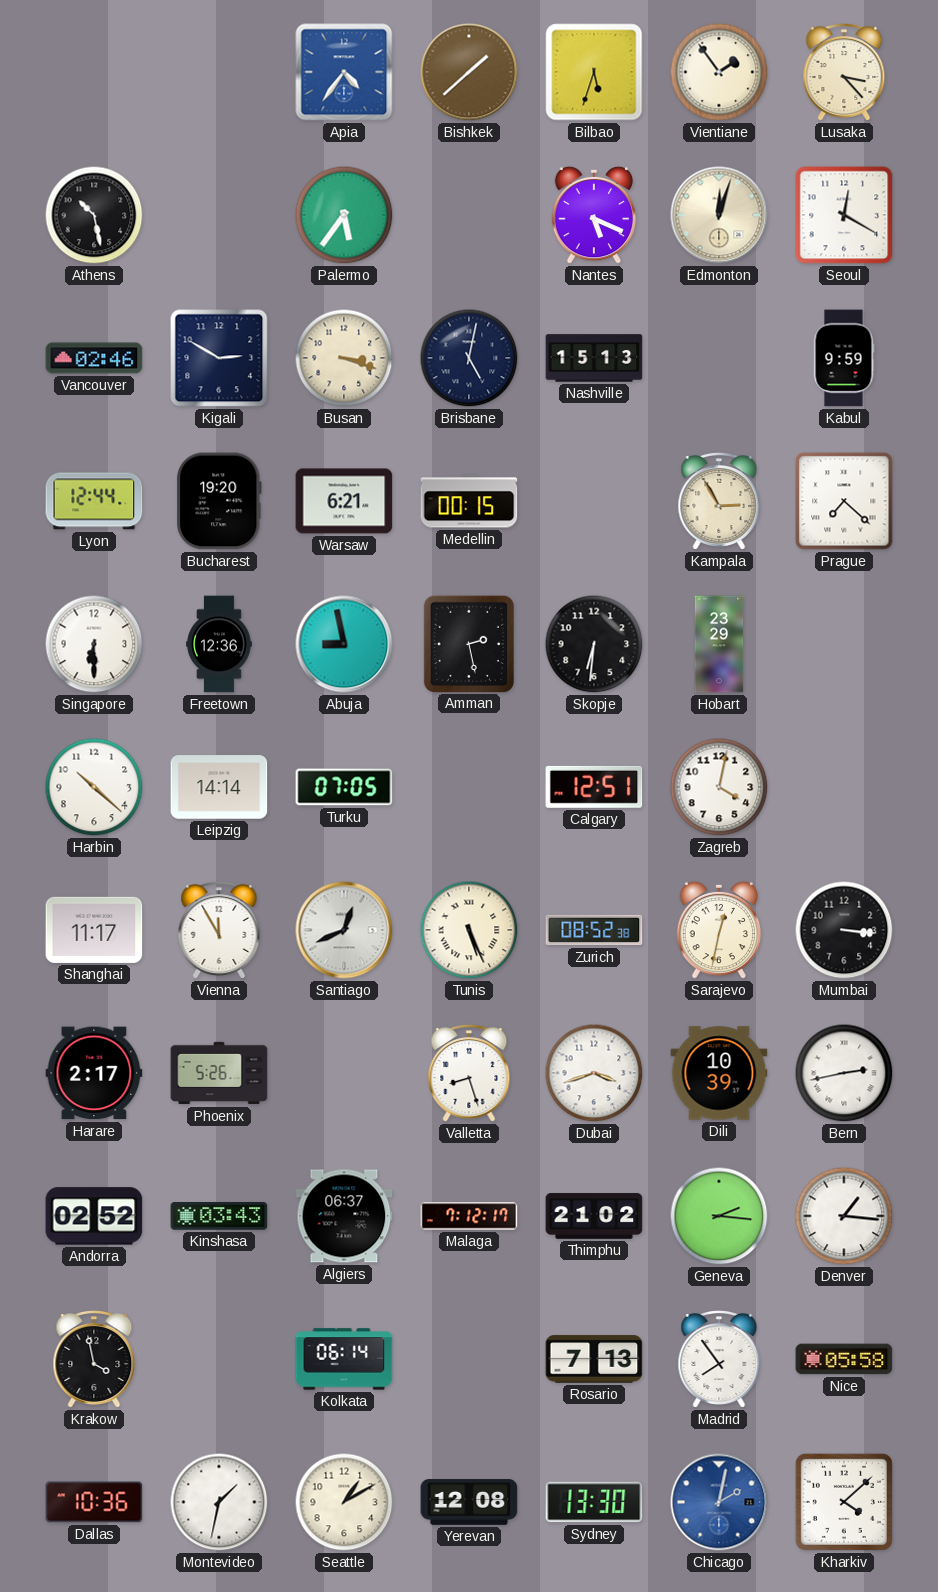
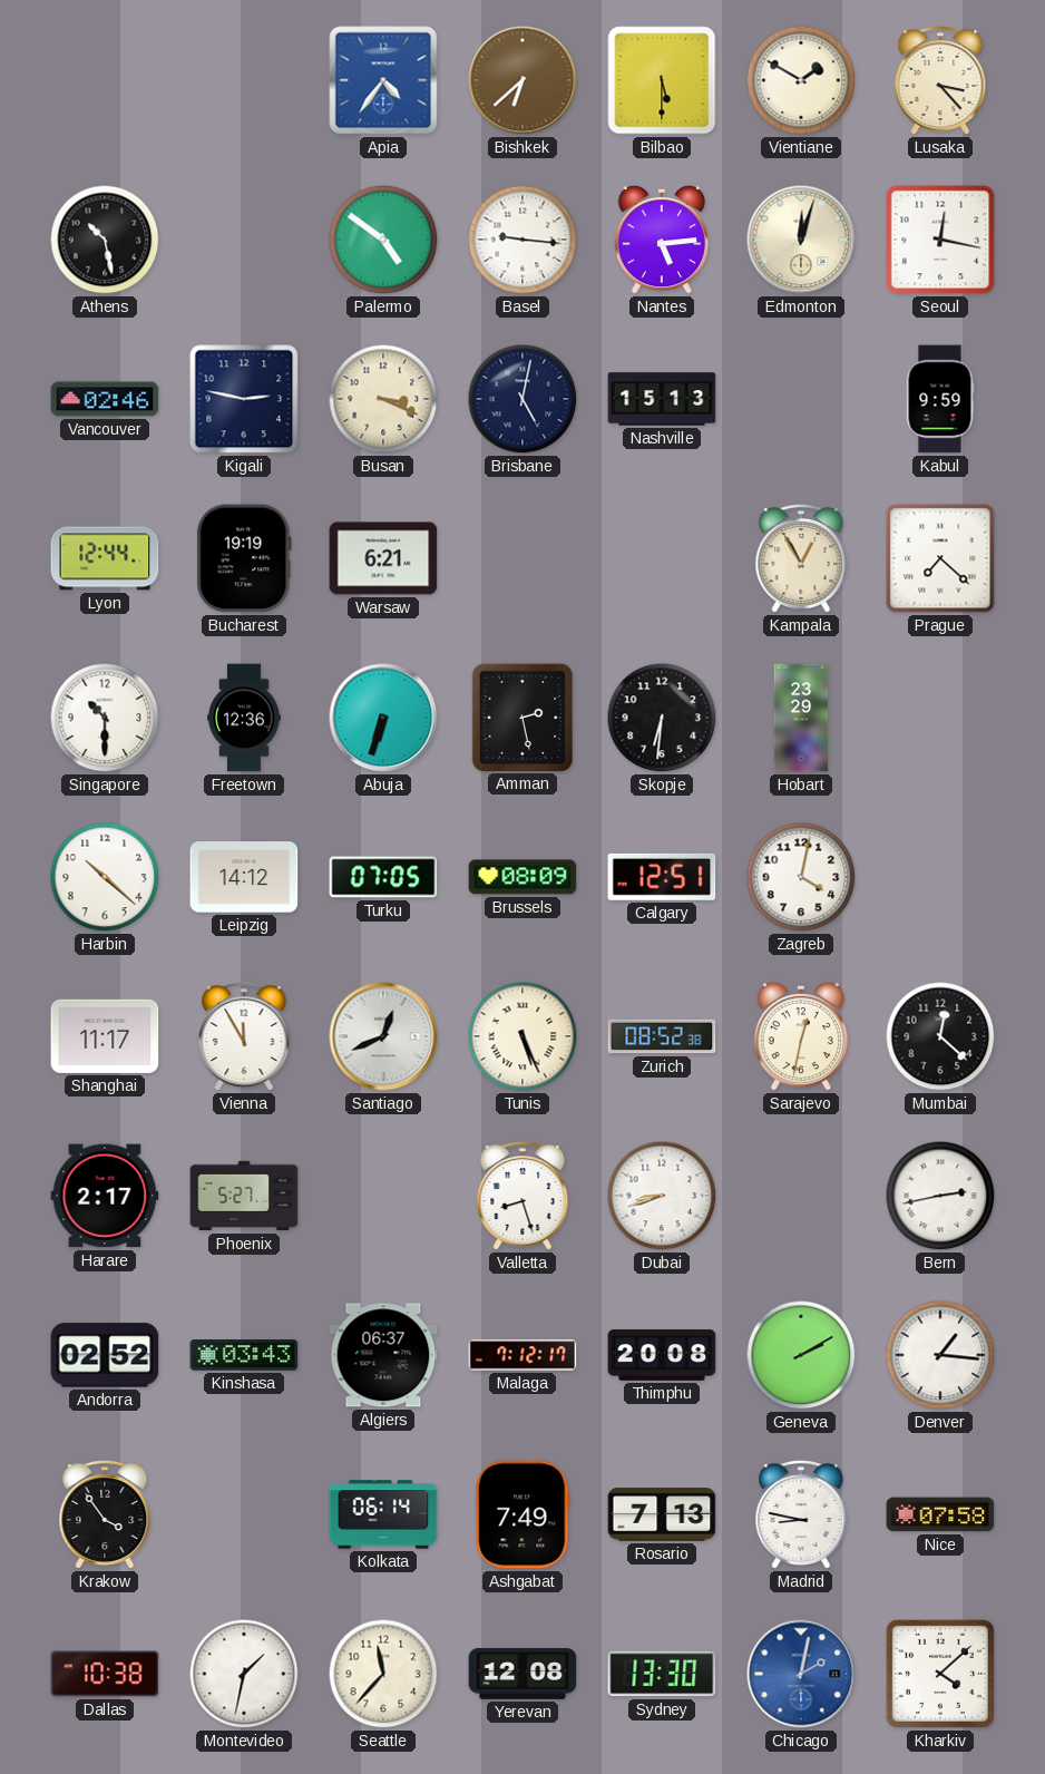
Bishkek: 1:38 -> 6:38
Bilbao: 5:33 -> 5:30
Vientiane: 1:54 -> 1:50
Palermo: 5:36 -> 4:51
Basel: none -> 9:16
Nantes: 5:19 -> 5:14
Seoul: 12:20 -> 12:17
Kigali: 2:50 -> 2:47
Busan: 3:18 -> 3:19
Bucharest: 19:20 -> 19:19
Medellin: 00:15 -> none
Kampala: 2:55 -> 12:55
Singapore: 6:30 -> 10:30
Abuja: 8:58 -> 6:33
Leipzig: 14:14 -> 14:12
Brussels: none -> 08:09
Mumbai: 3:16 -> 12:22
Phoenix: 5:26 -> 5:27
Dubai: 3:42 -> 8:42
Dili: 10:39 -> none
Thimphu: 21:02 -> 20:08
Geneva: 2:16 -> 2:10
Krakow: 3:58 -> 3:54
Ashgabat: none -> 7:49
Madrid: 7:54 -> 8:47
Nice: 05:58 -> 07:58
Dallas: 10:36 -> 10:38
Seattle: 1:10 -> 11:37
